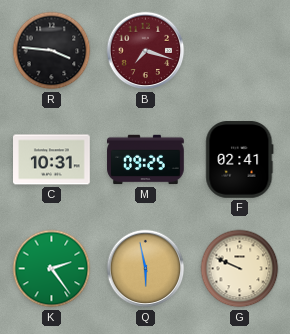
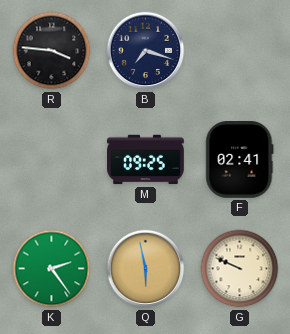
B dial: burgundy -> navy
C: 10:31 -> none
